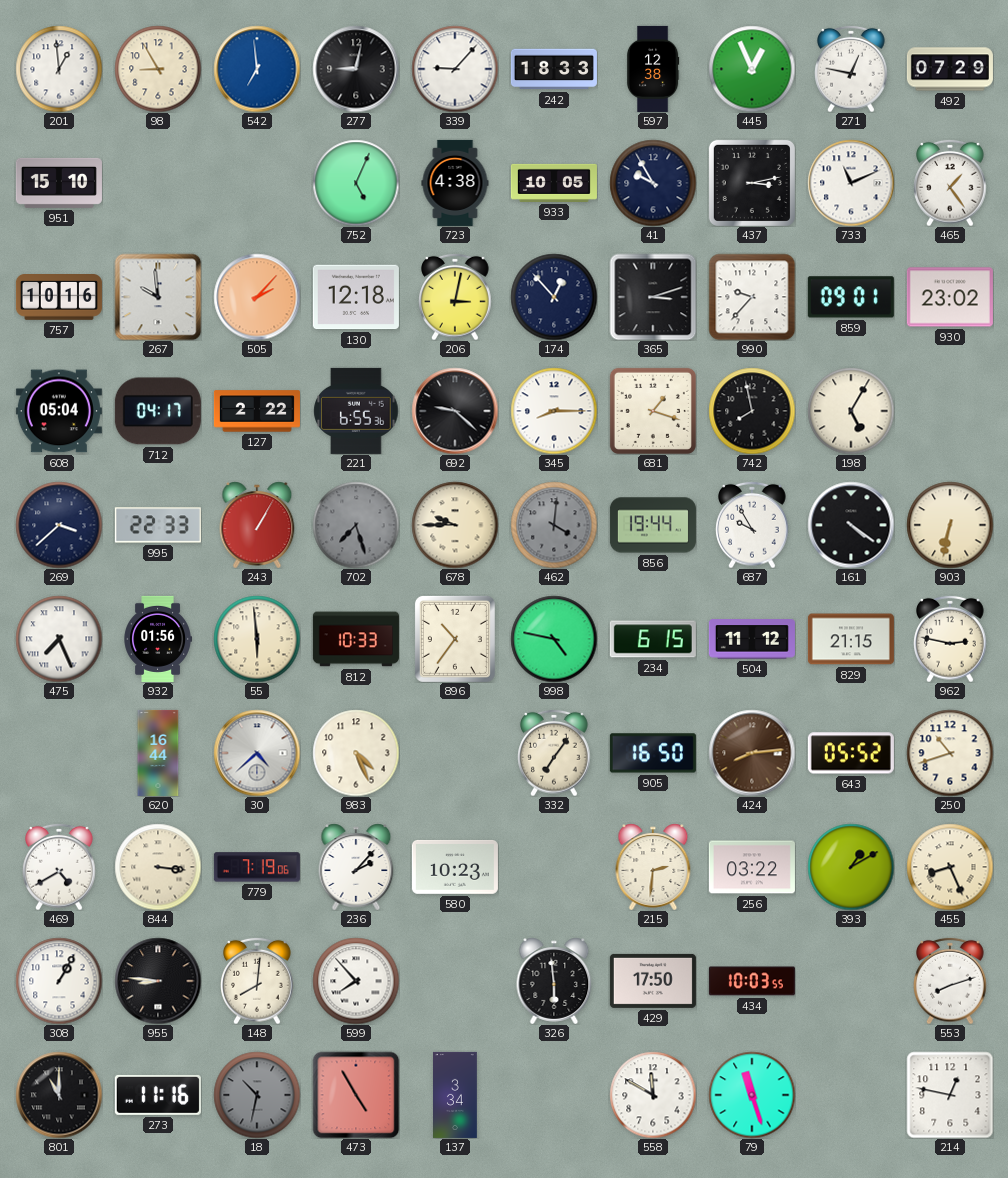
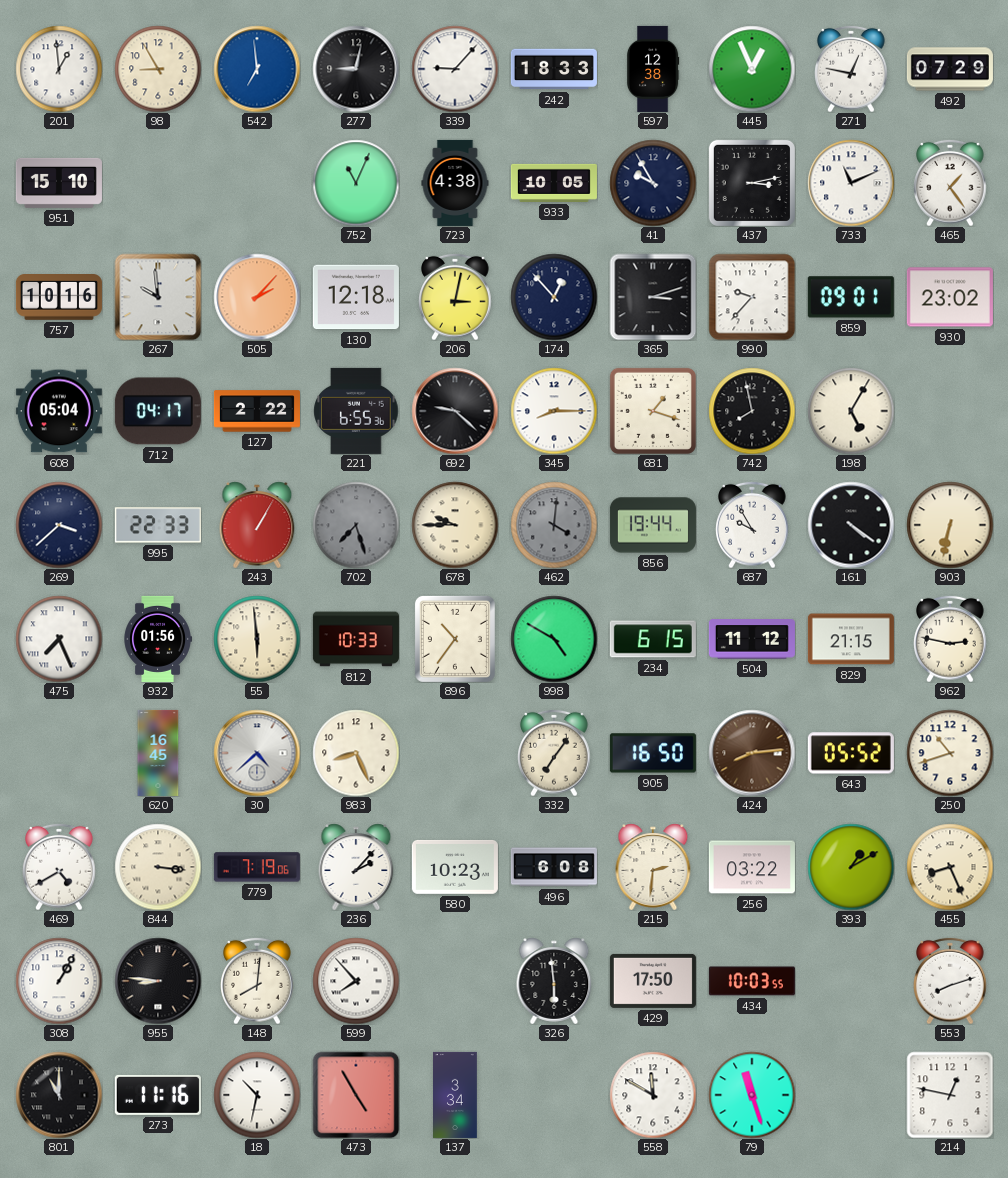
752: 5:04 -> 11:04
998: 4:47 -> 4:50
620: 16:44 -> 16:45
983: 4:26 -> 8:26
496: none -> 6:08
18 dial: grey -> white
